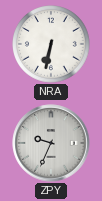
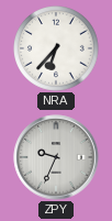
NRA: 6:32 -> 6:37
